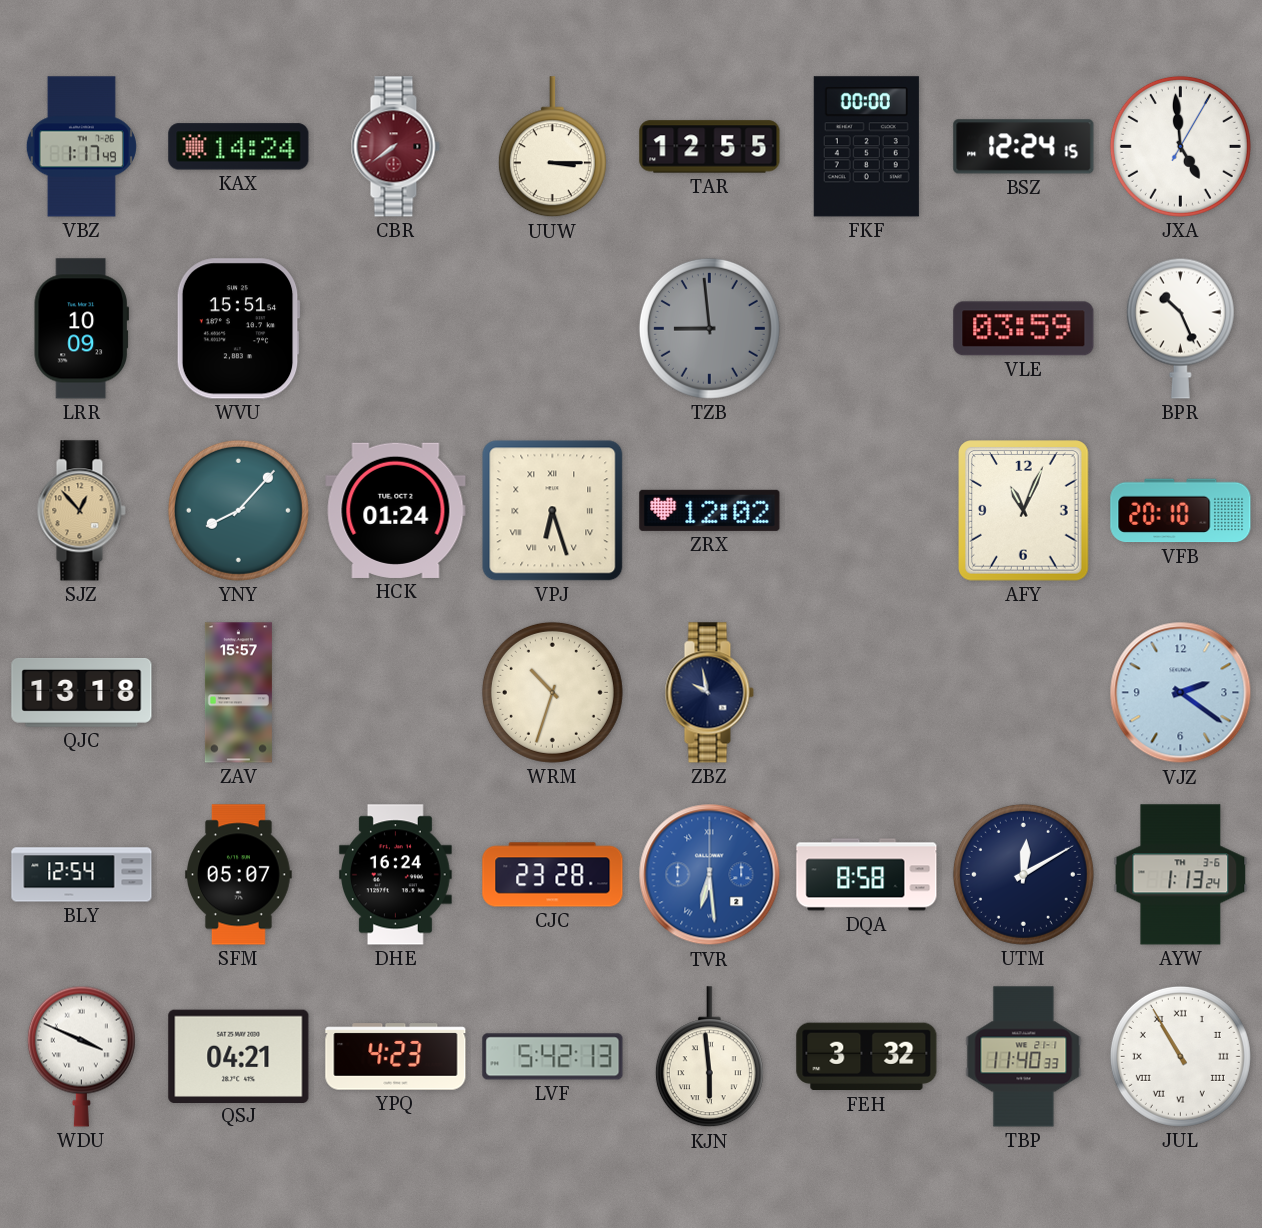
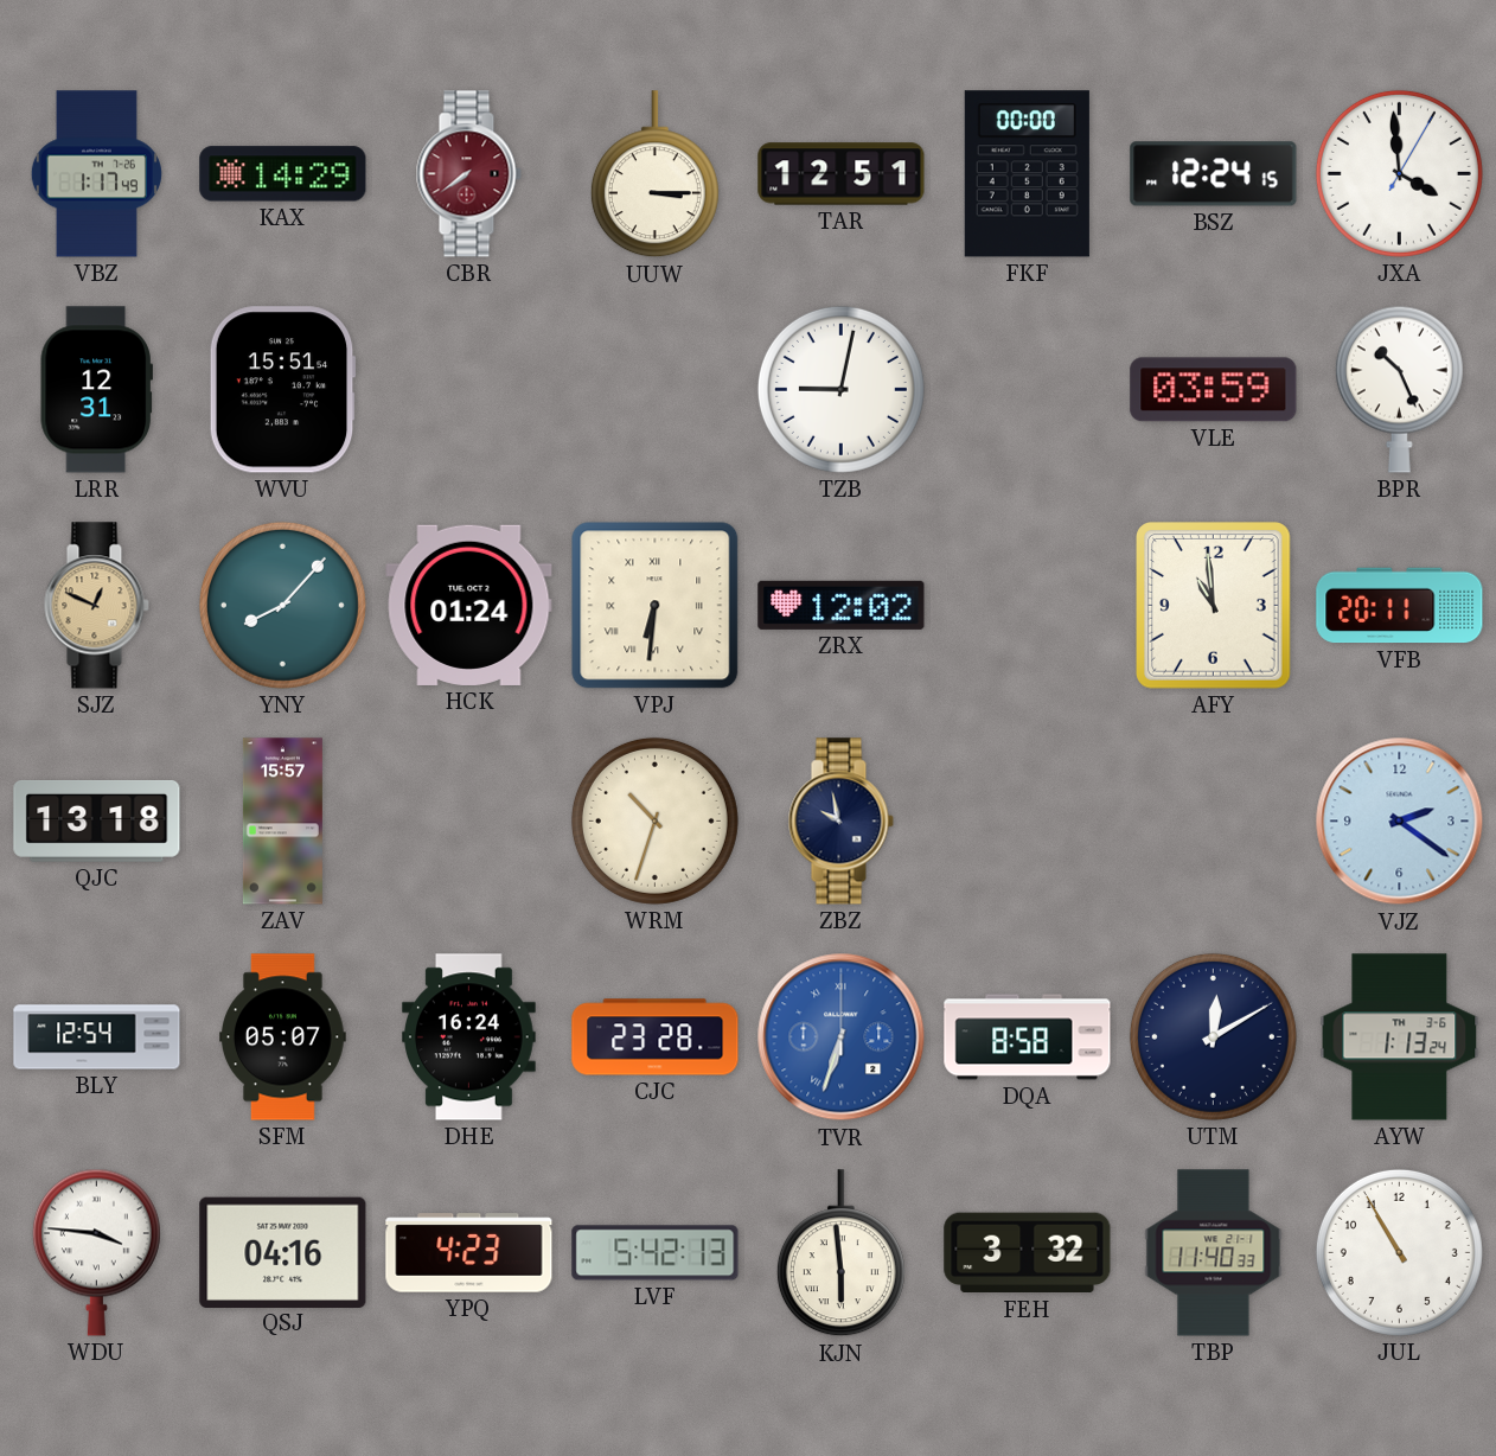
KAX: 14:24 -> 14:29
TAR: 12:55 -> 12:51
JXA: 4:59 -> 3:59
LRR: 10:09 -> 12:31
TZB: 8:59 -> 9:02
TZB dial: grey -> white
SJZ: 12:53 -> 12:49
VPJ: 6:27 -> 6:31
AFY: 11:04 -> 10:59
VFB: 20:10 -> 20:11
TVR: 6:29 -> 6:33
WDU: 3:49 -> 3:46
QSJ: 04:21 -> 04:16
JUL numerals: Roman -> Arabic
